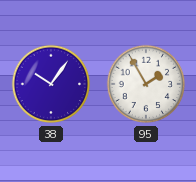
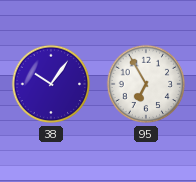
95: 1:55 -> 6:55
